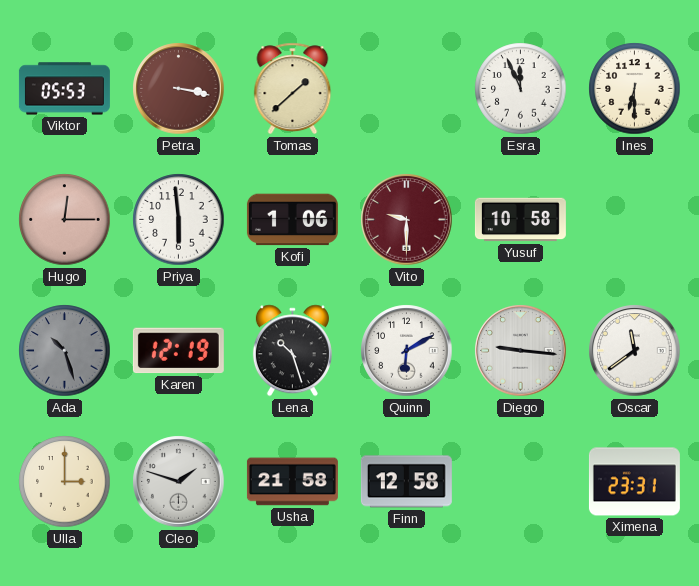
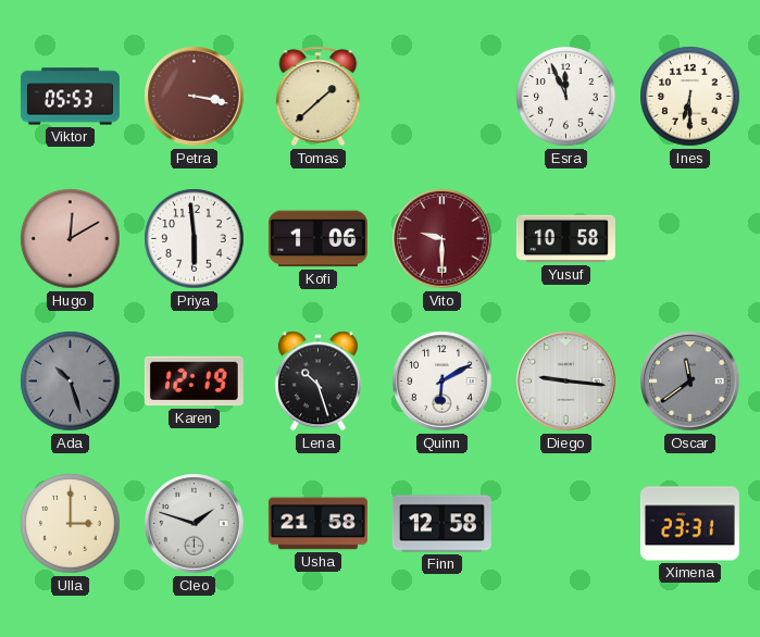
Hugo: 12:15 -> 12:10
Oscar dial: white -> grey
